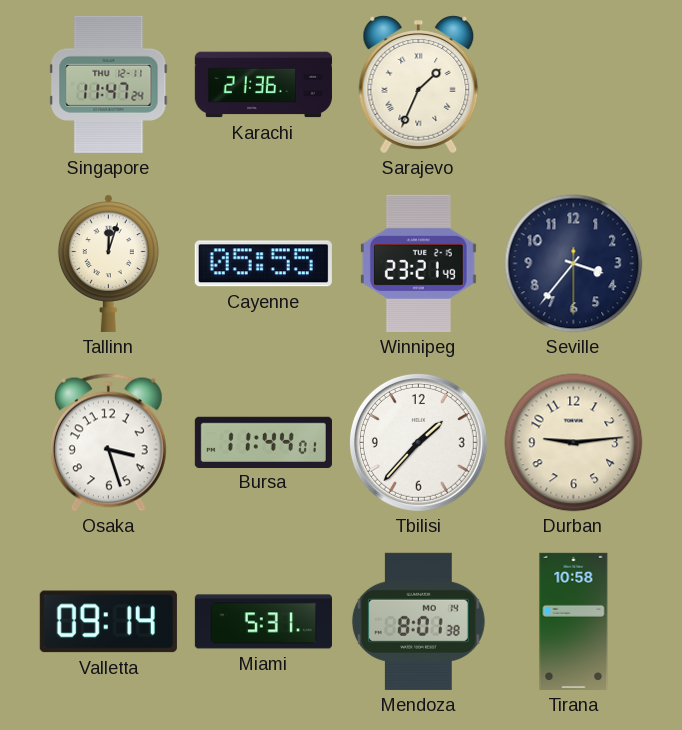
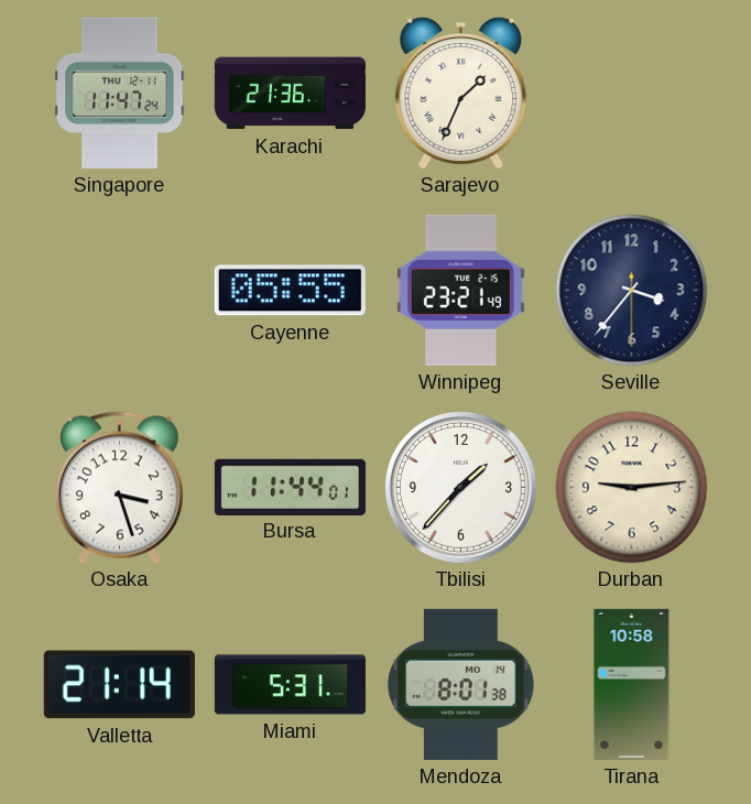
Tallinn: 12:03 -> none
Valletta: 09:14 -> 21:14
